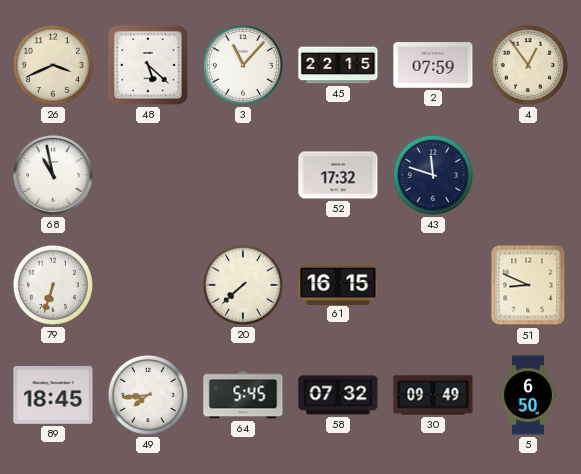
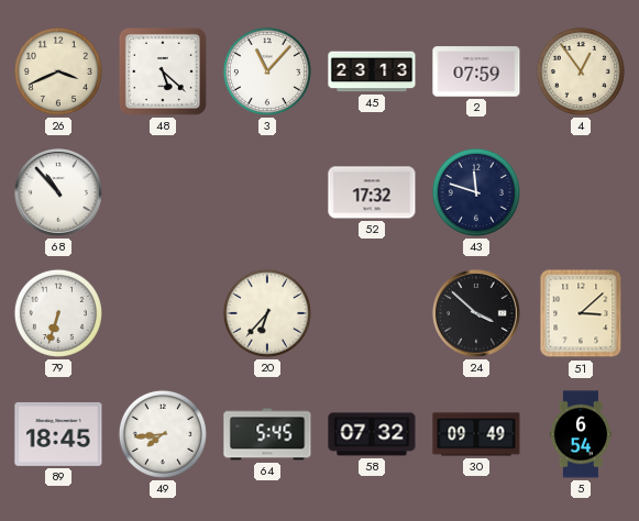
45: 22:15 -> 23:13
68: 10:58 -> 10:53
20: 7:38 -> 6:37
61: 16:15 -> none
24: none -> 3:52
51: 8:49 -> 3:08
5: 6:50 -> 6:54
